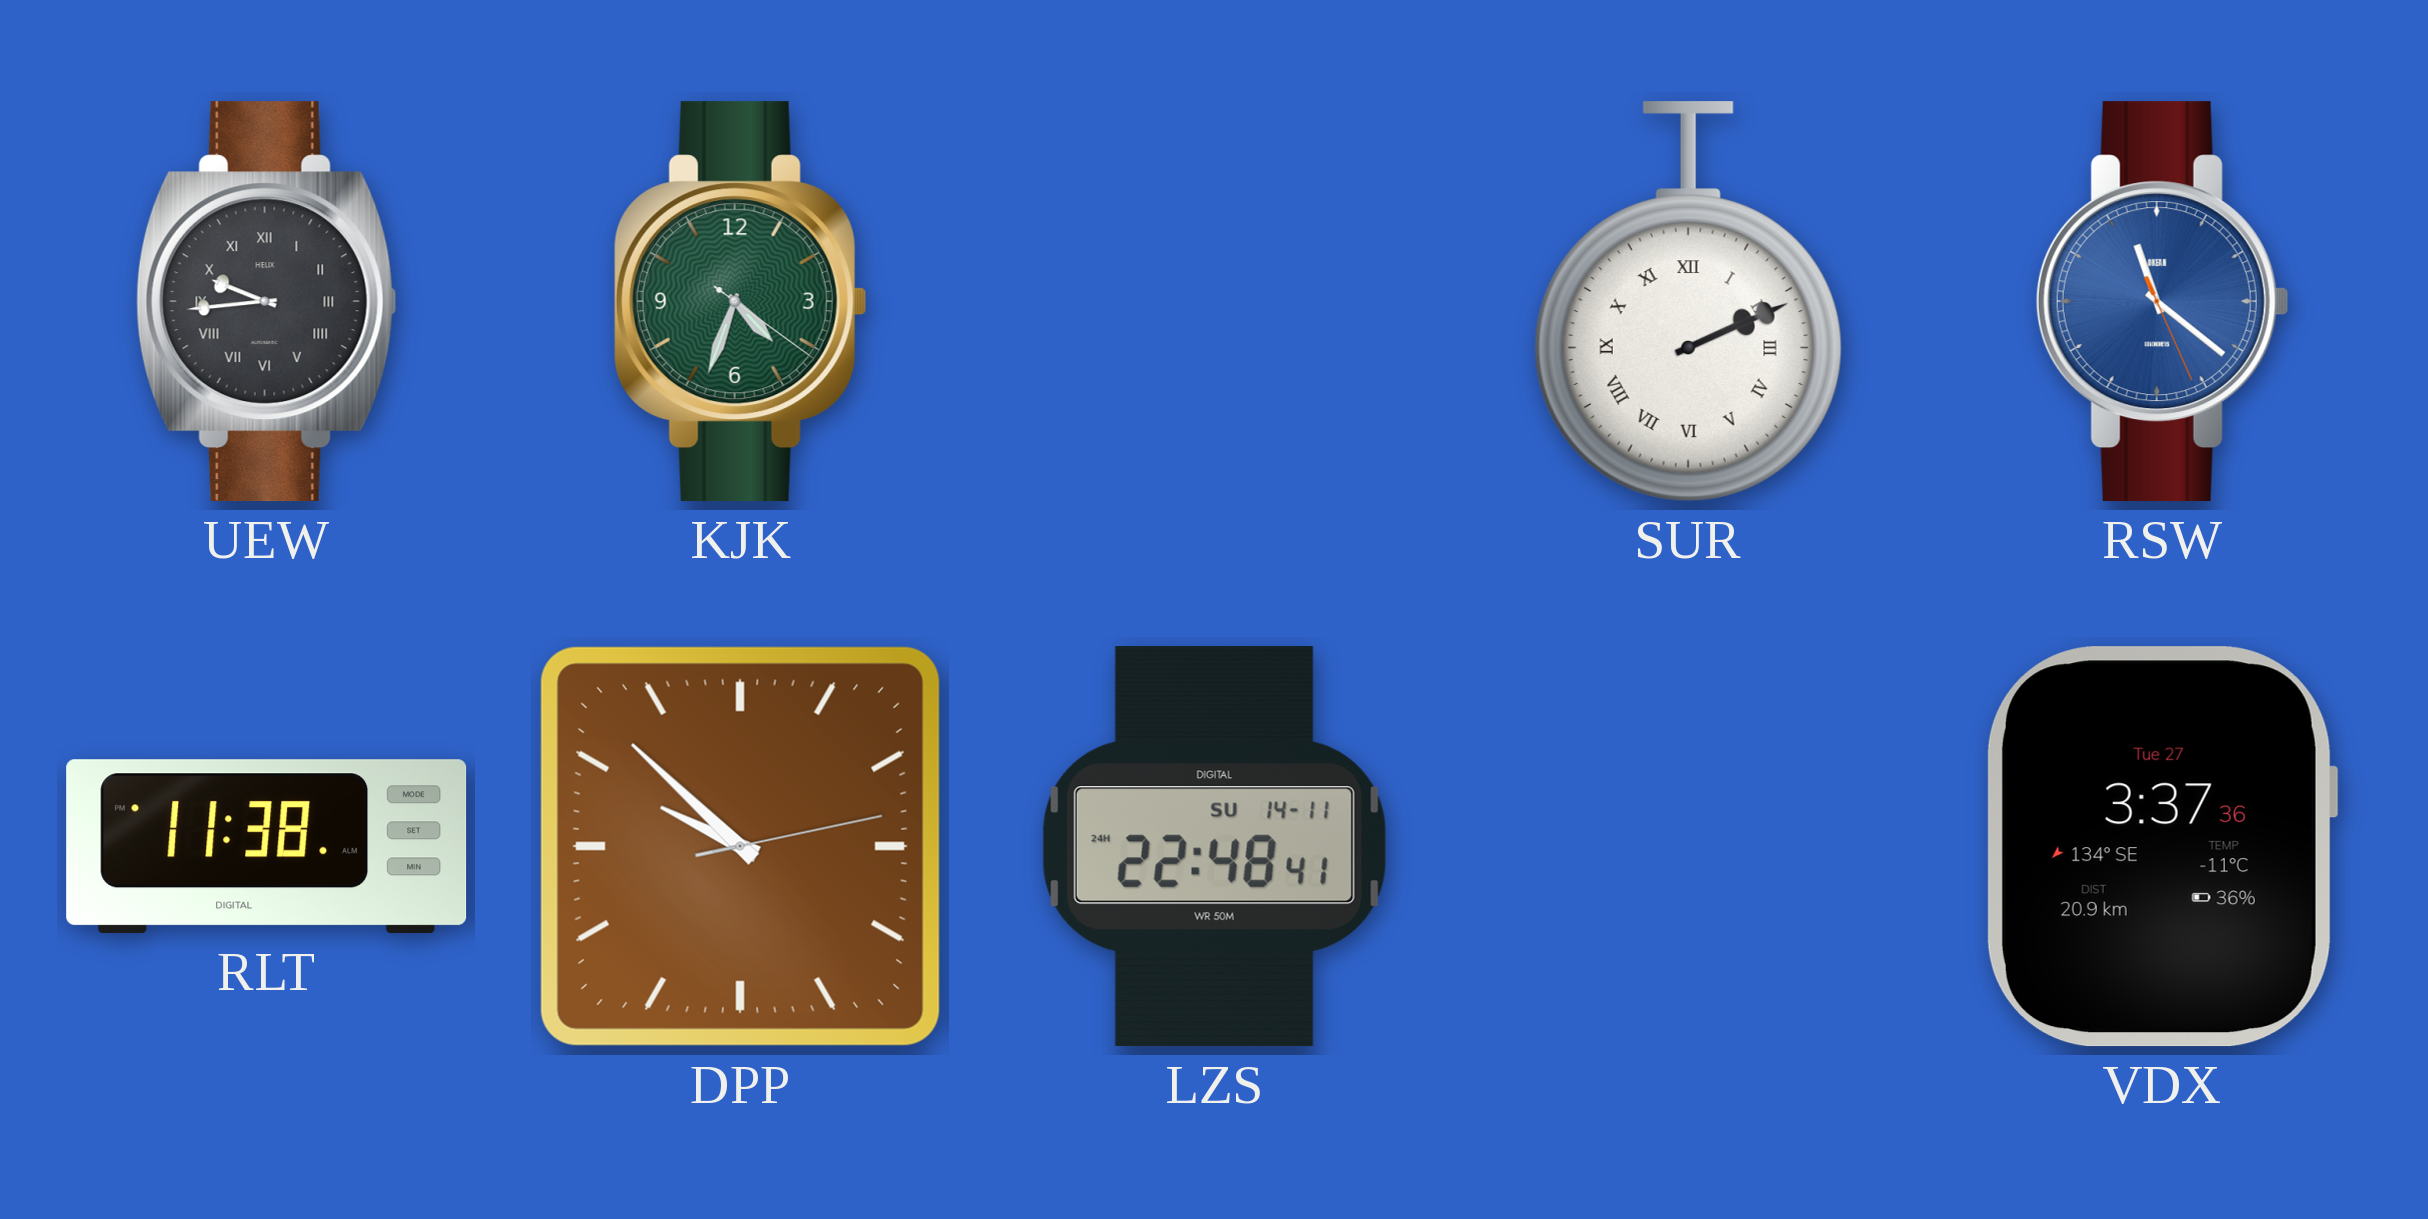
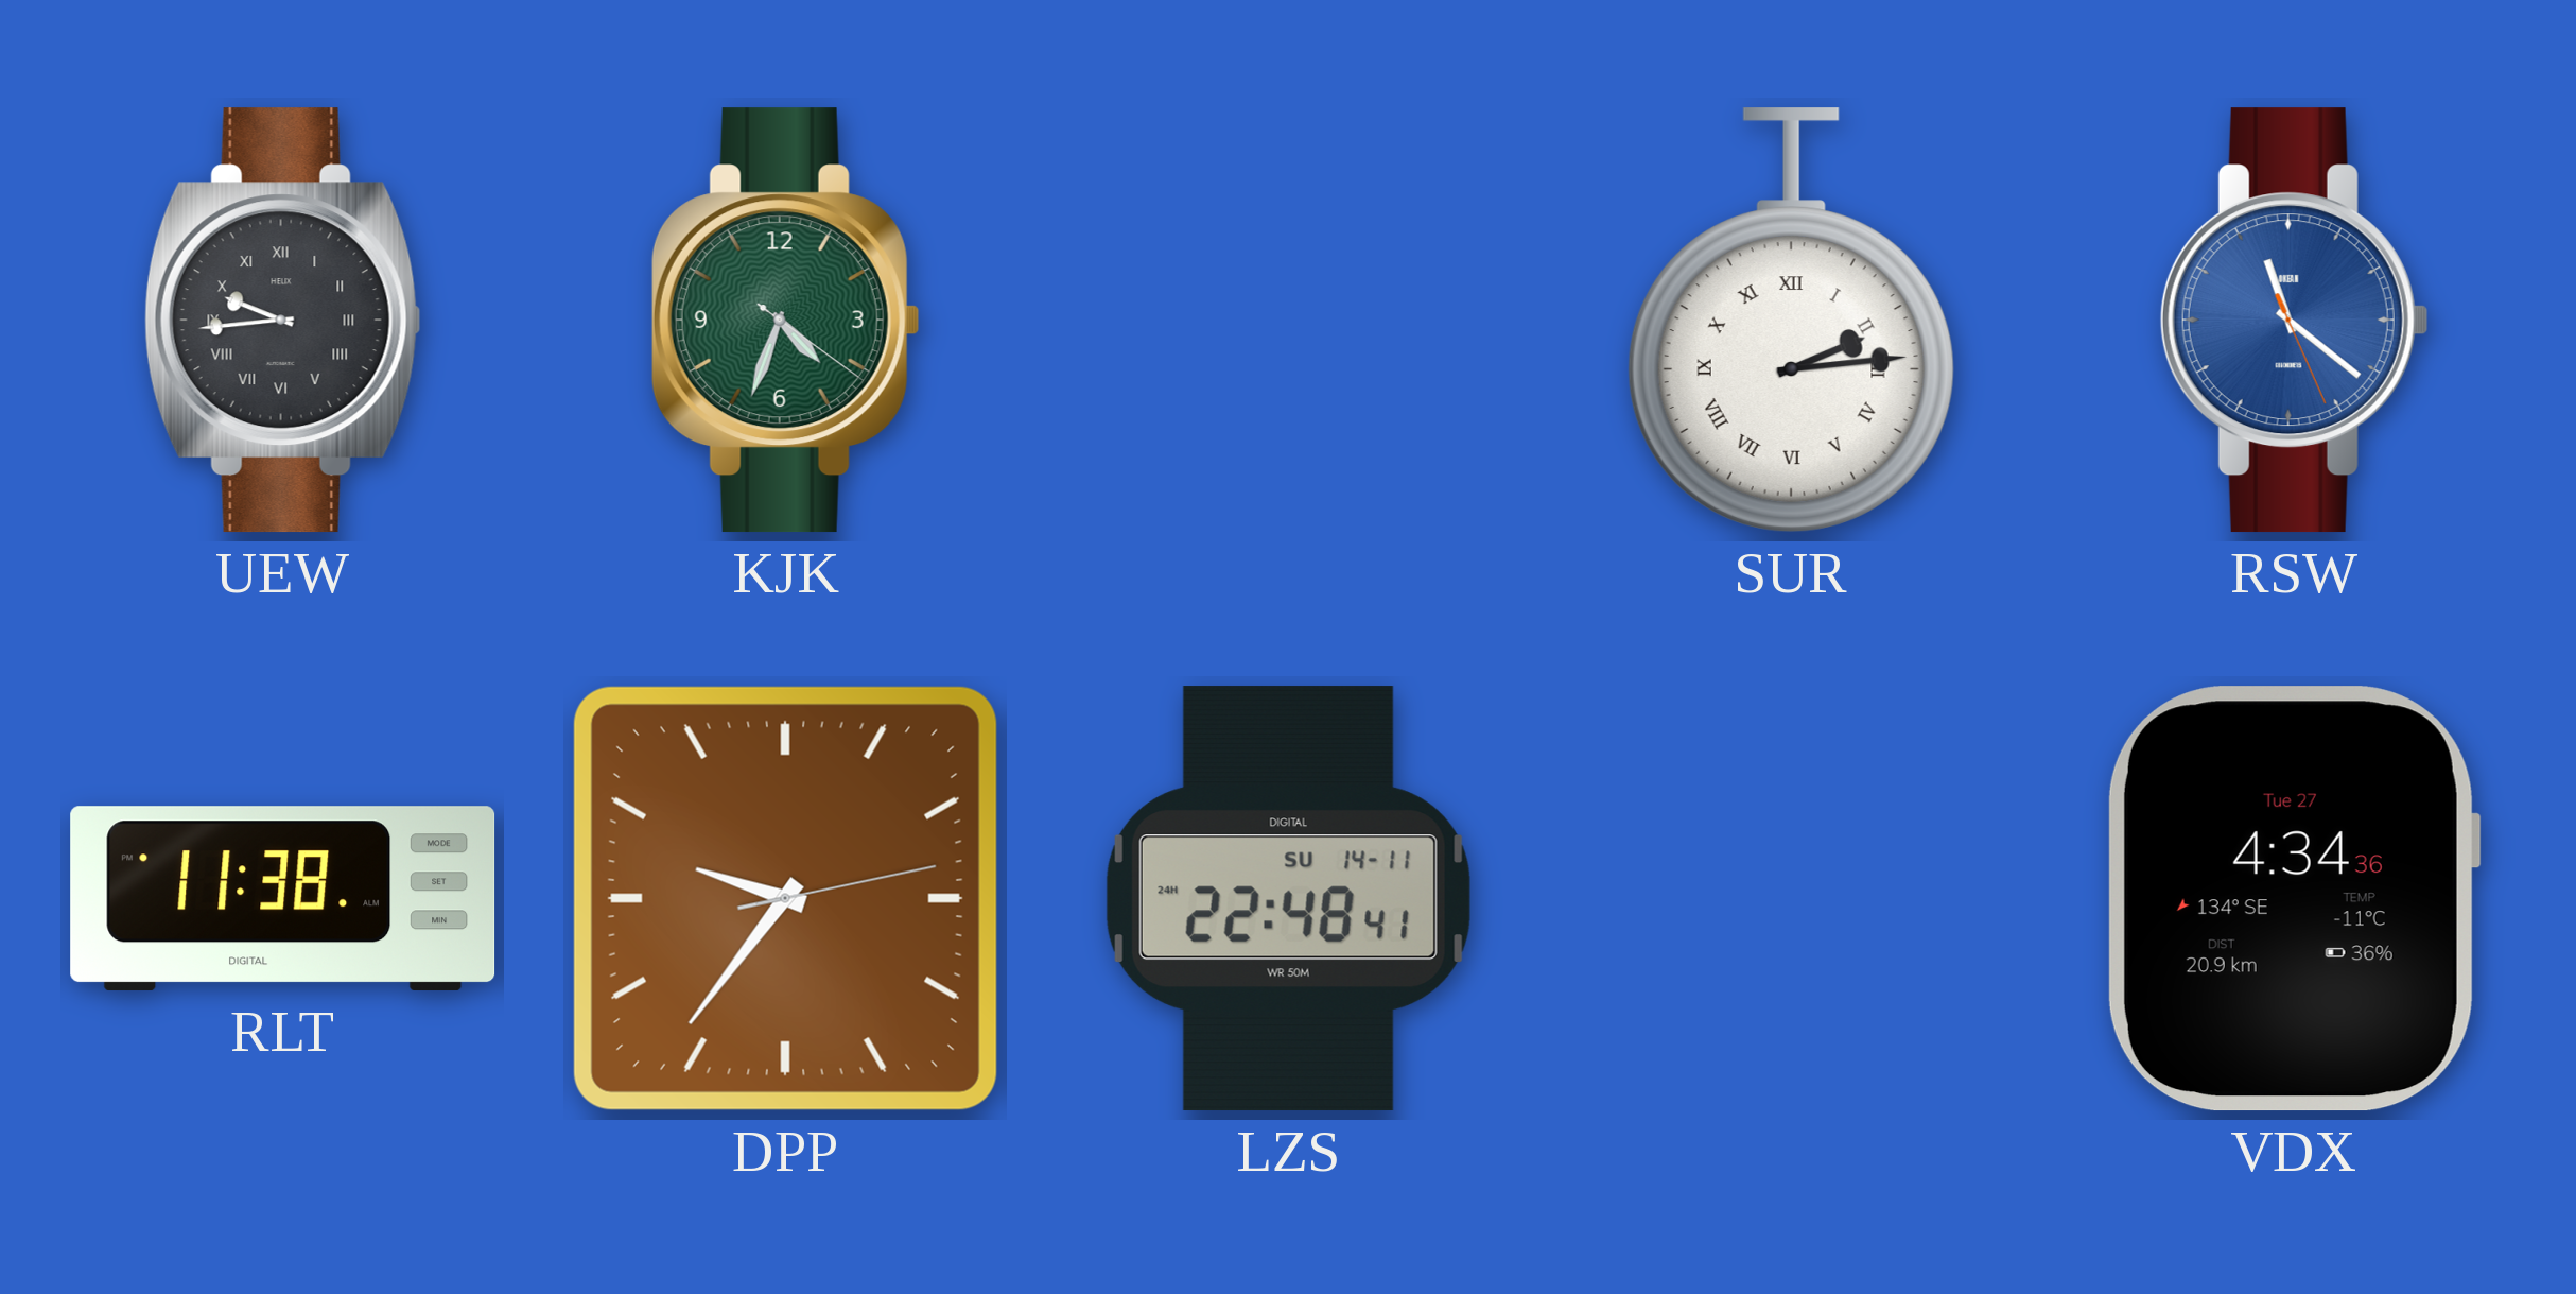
SUR: 2:11 -> 2:14
DPP: 9:52 -> 9:36
VDX: 3:37 -> 4:34
